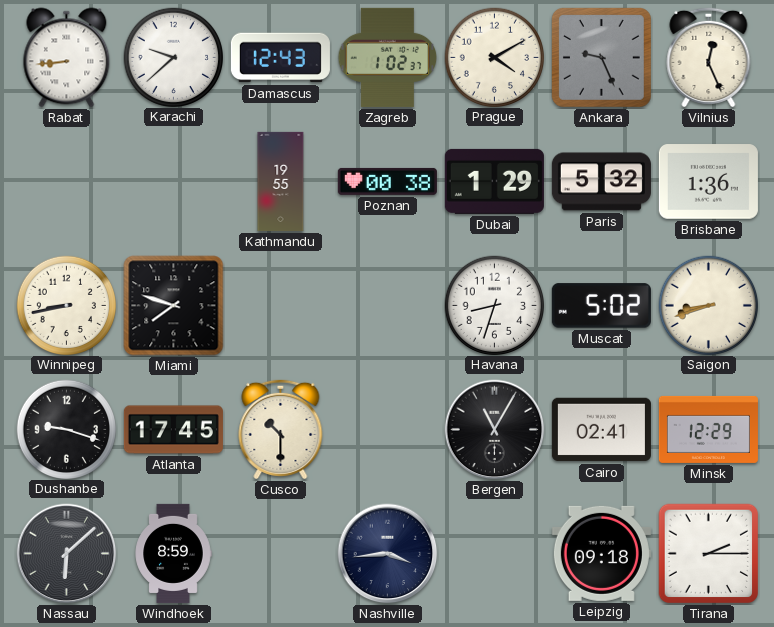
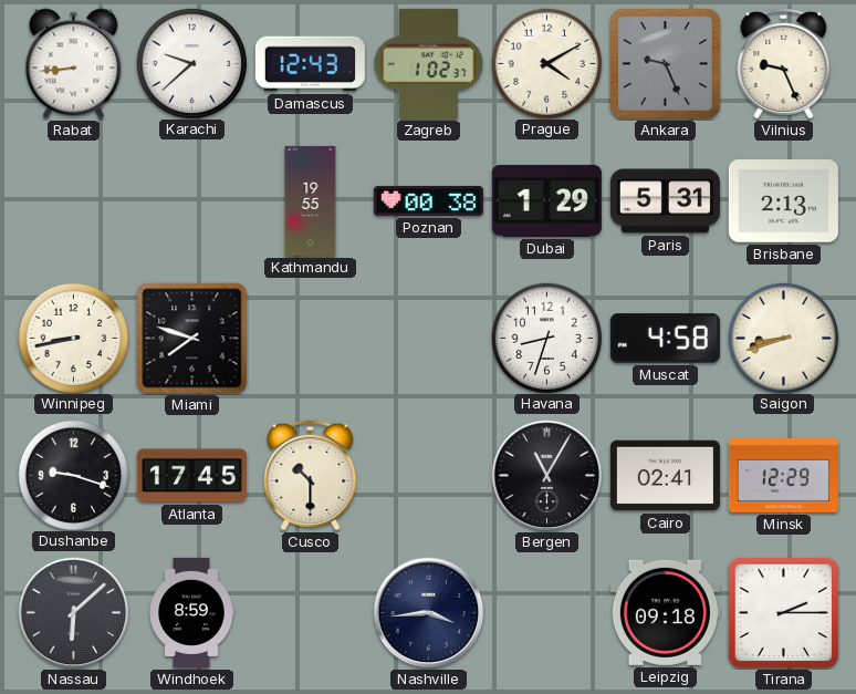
Vilnius: 12:26 -> 9:26
Paris: 5:32 -> 5:31
Brisbane: 1:36 -> 2:13
Muscat: 5:02 -> 4:58
